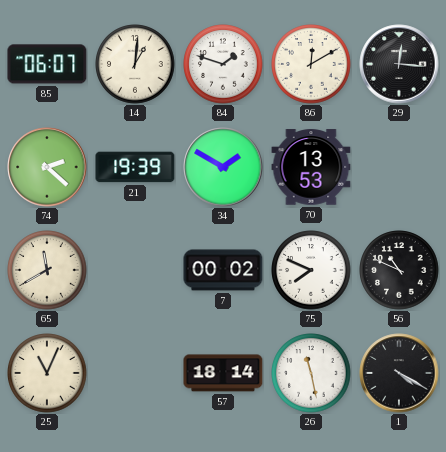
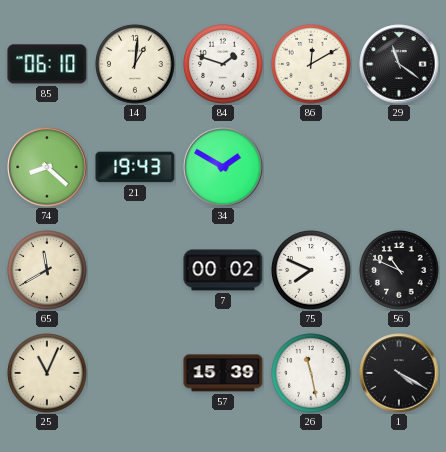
85: 06:07 -> 06:10
29: 12:16 -> 11:21
74: 2:22 -> 8:22
21: 19:39 -> 19:43
70: 13:53 -> none
57: 18:14 -> 15:39
